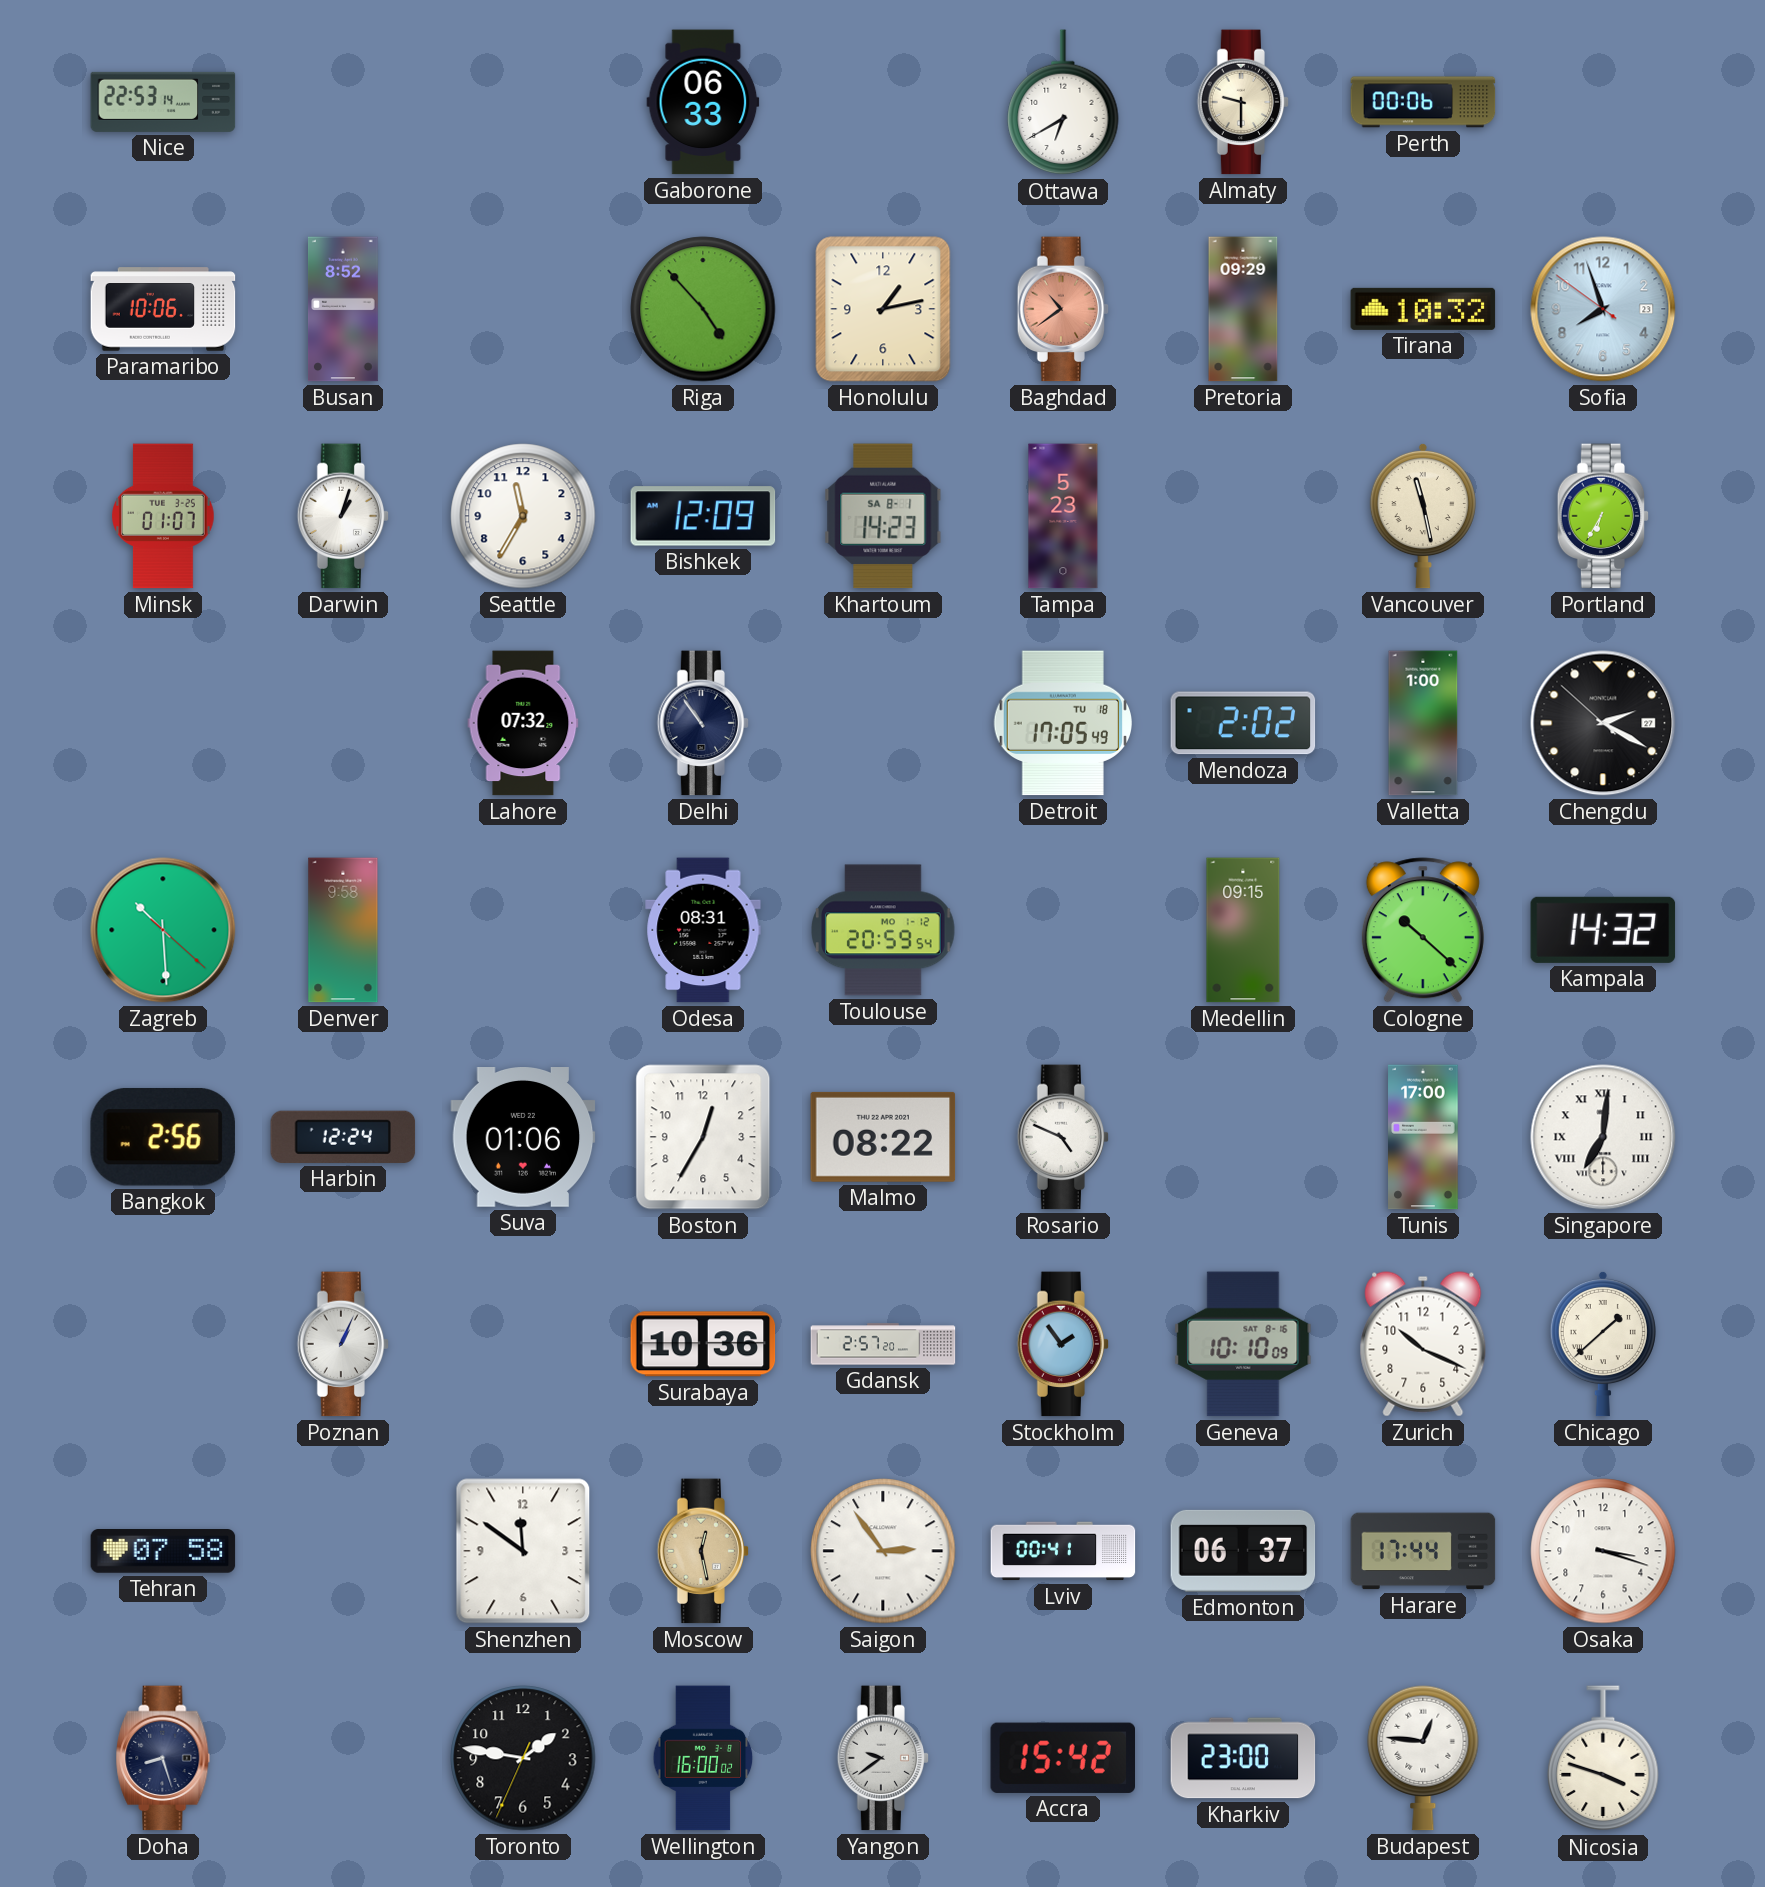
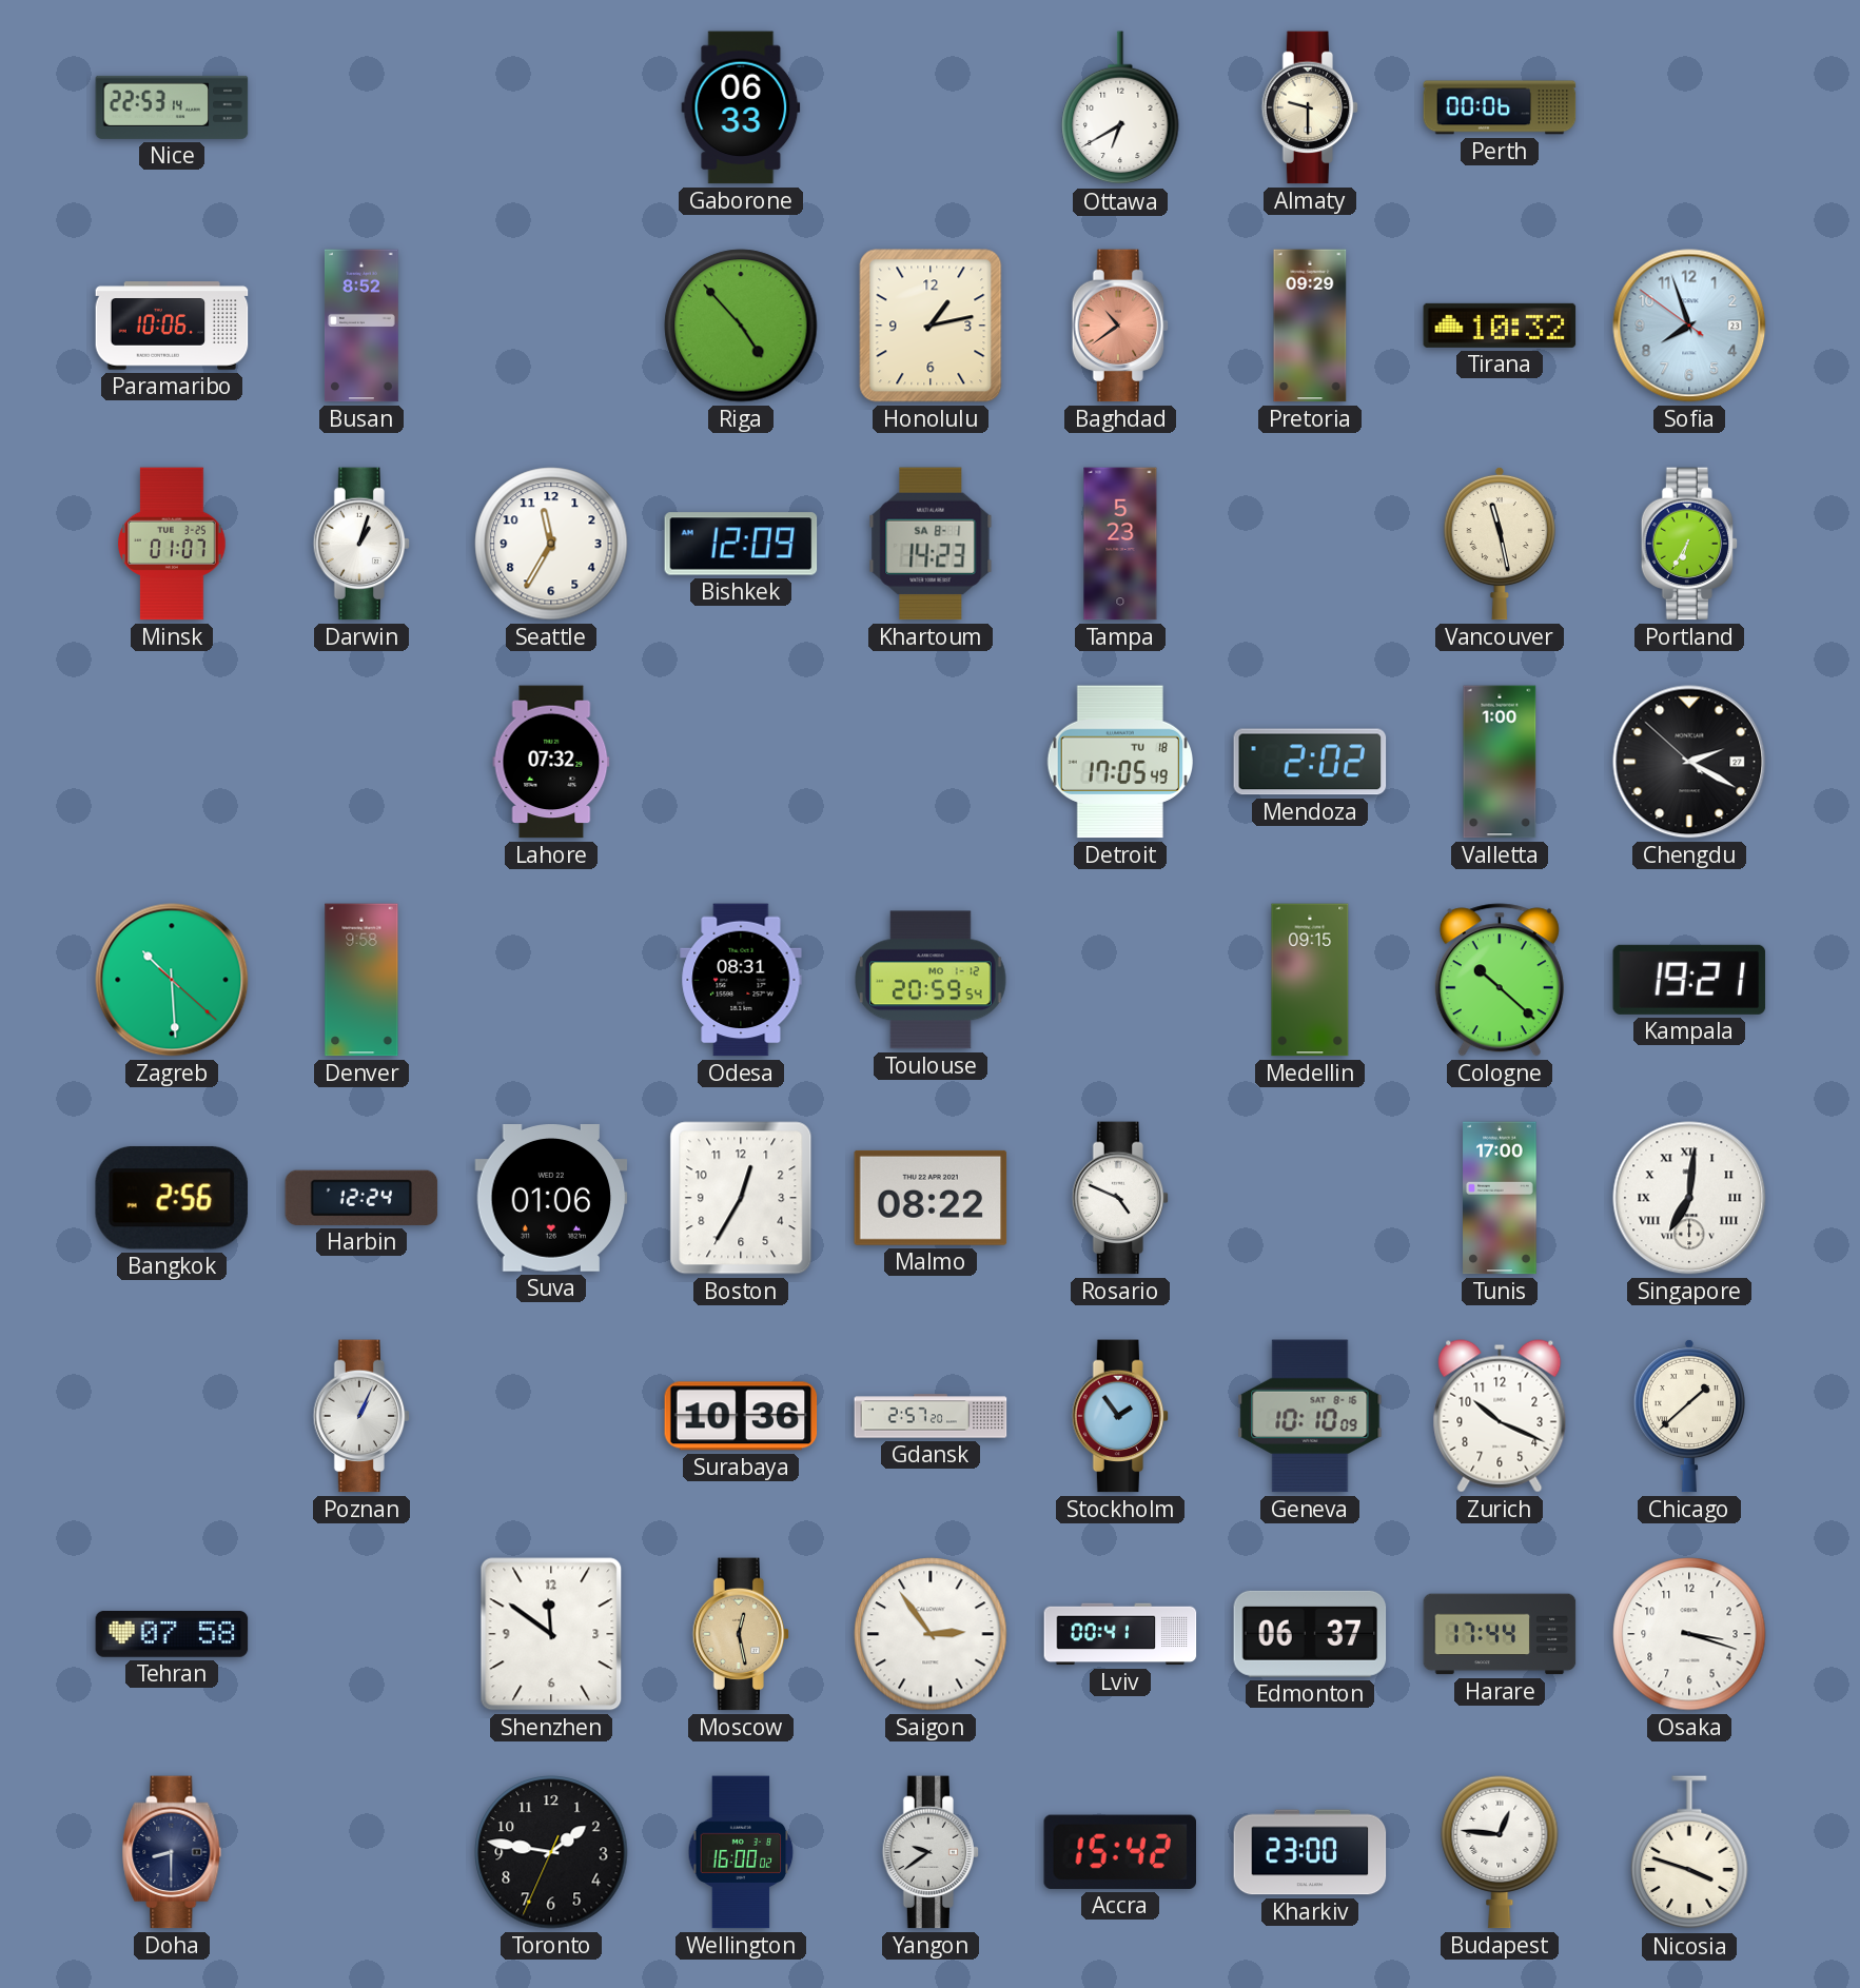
Delhi: 10:54 -> none
Kampala: 14:32 -> 19:21
Doha: 8:27 -> 8:30
